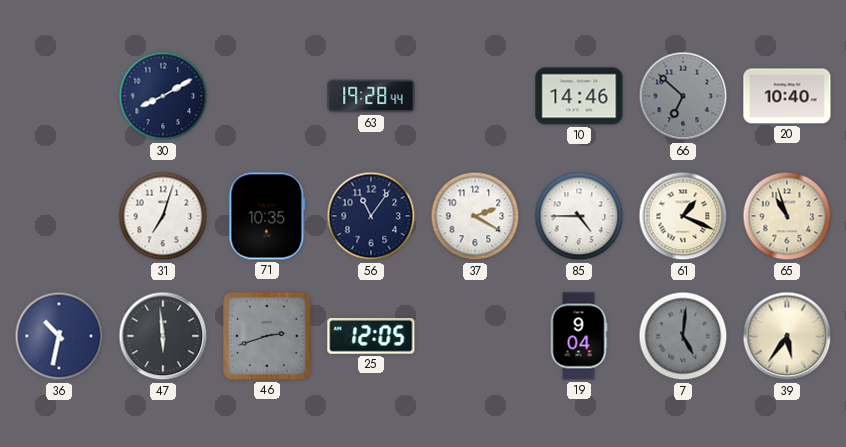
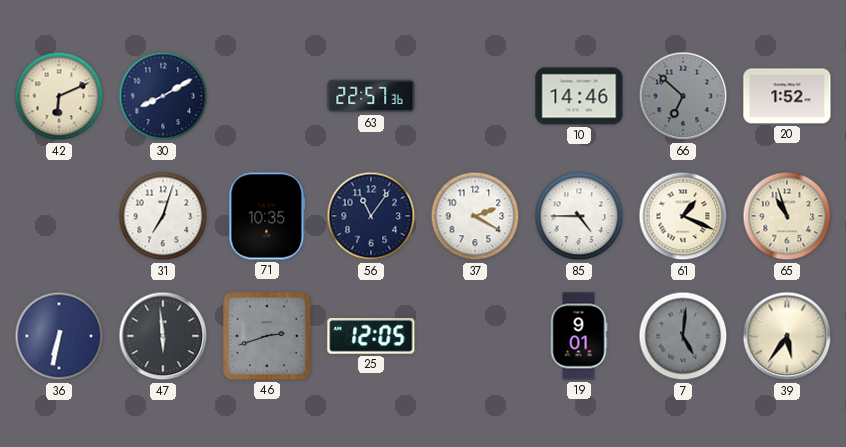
42: none -> 6:11
63: 19:28 -> 22:57
20: 10:40 -> 1:52
36: 10:32 -> 6:32
19: 9:04 -> 9:01
